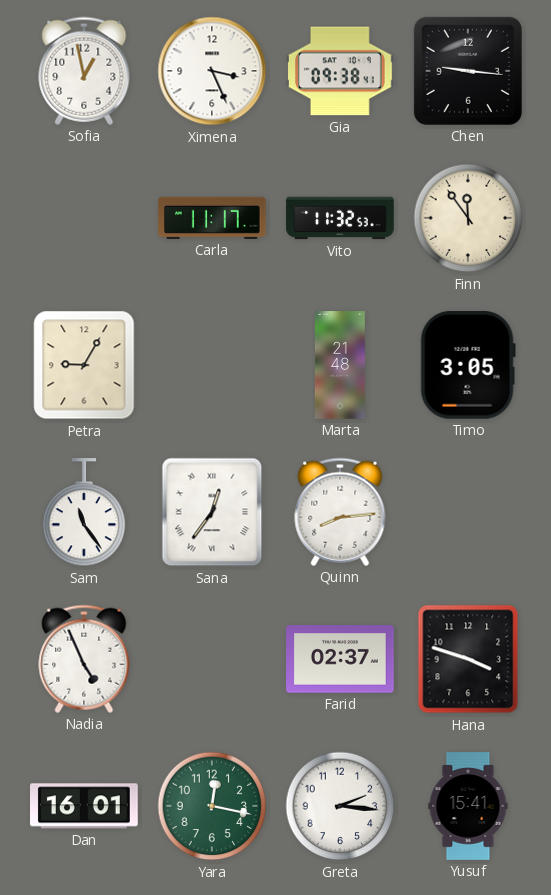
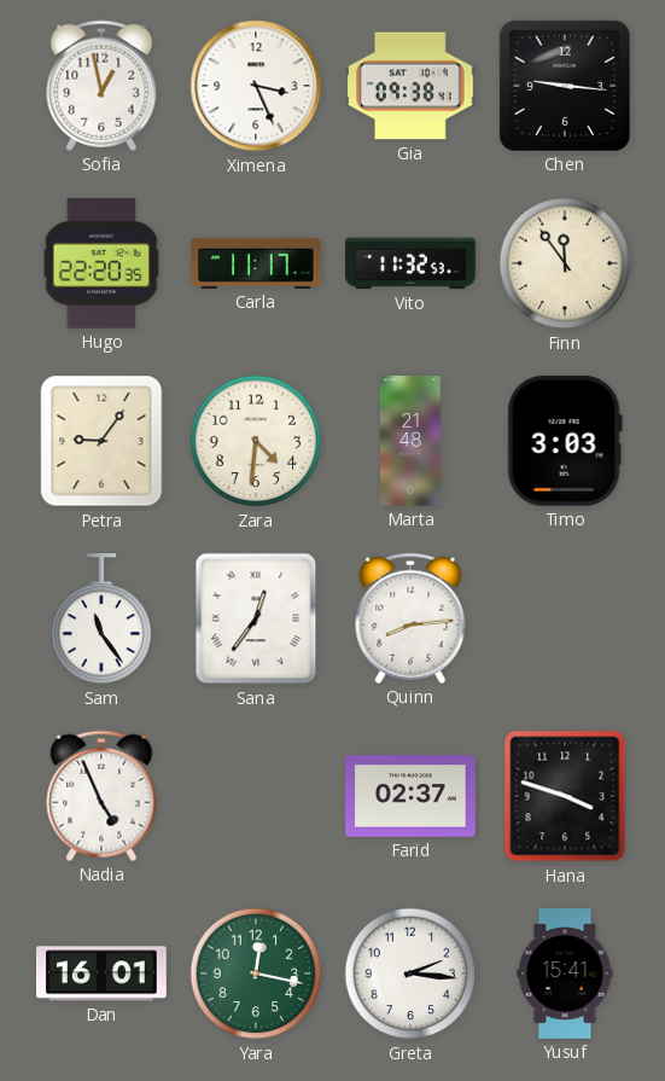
Hugo: none -> 22:20
Petra: 9:05 -> 9:06
Zara: none -> 4:31
Timo: 3:05 -> 3:03
